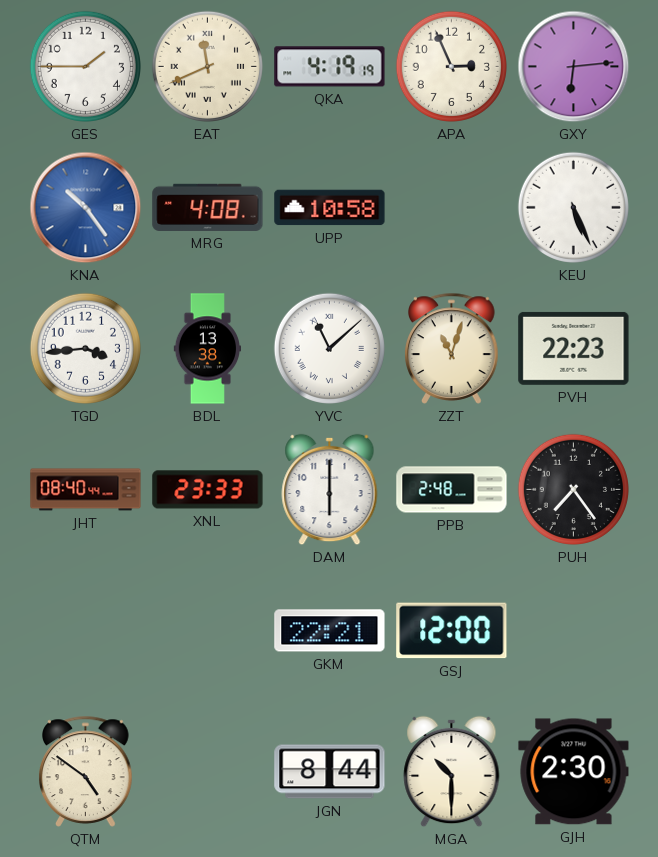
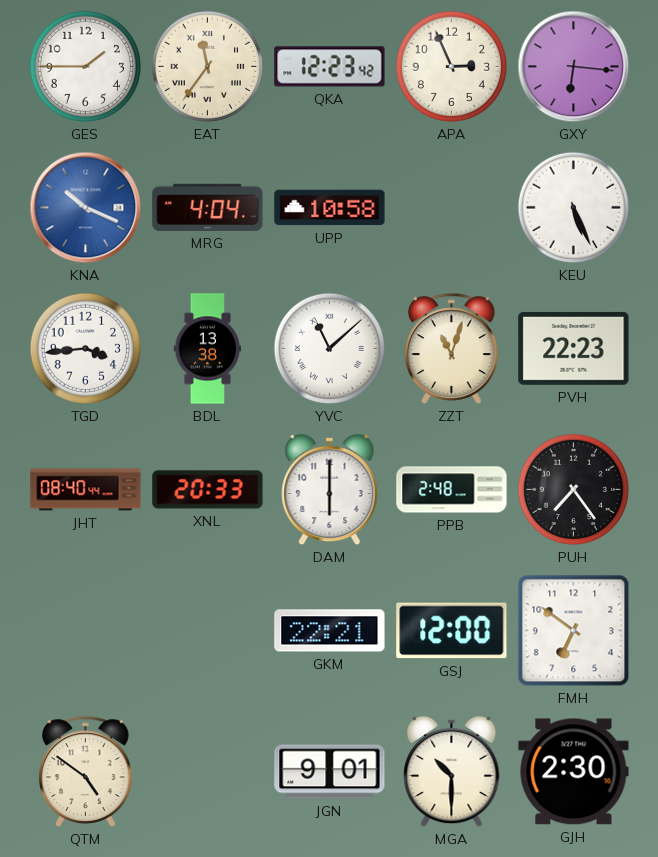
EAT: 11:41 -> 11:36
QKA: 4:19 -> 12:23
GXY: 6:14 -> 6:16
KNA: 10:24 -> 10:19
MRG: 4:08 -> 4:04
XNL: 23:33 -> 20:33
FMH: none -> 6:51
JGN: 8:44 -> 9:01
